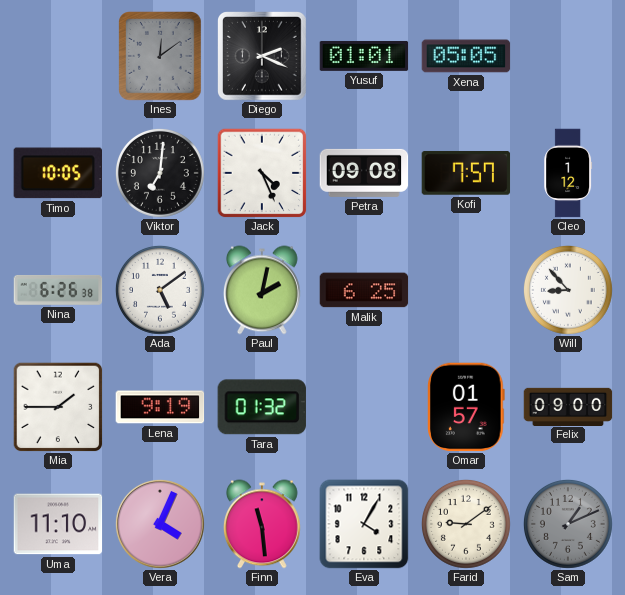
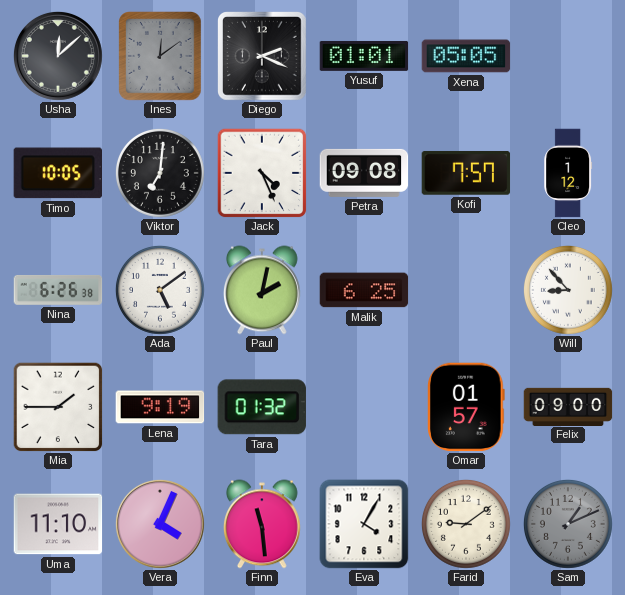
Usha: none -> 12:08
